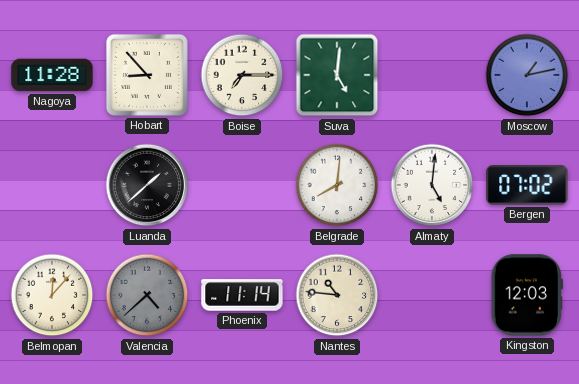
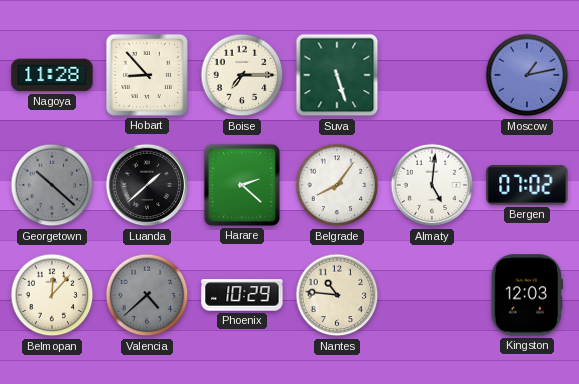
Suva: 5:01 -> 5:27
Georgetown: none -> 10:22
Harare: none -> 2:22
Belgrade: 8:01 -> 8:06
Phoenix: 11:14 -> 10:29
